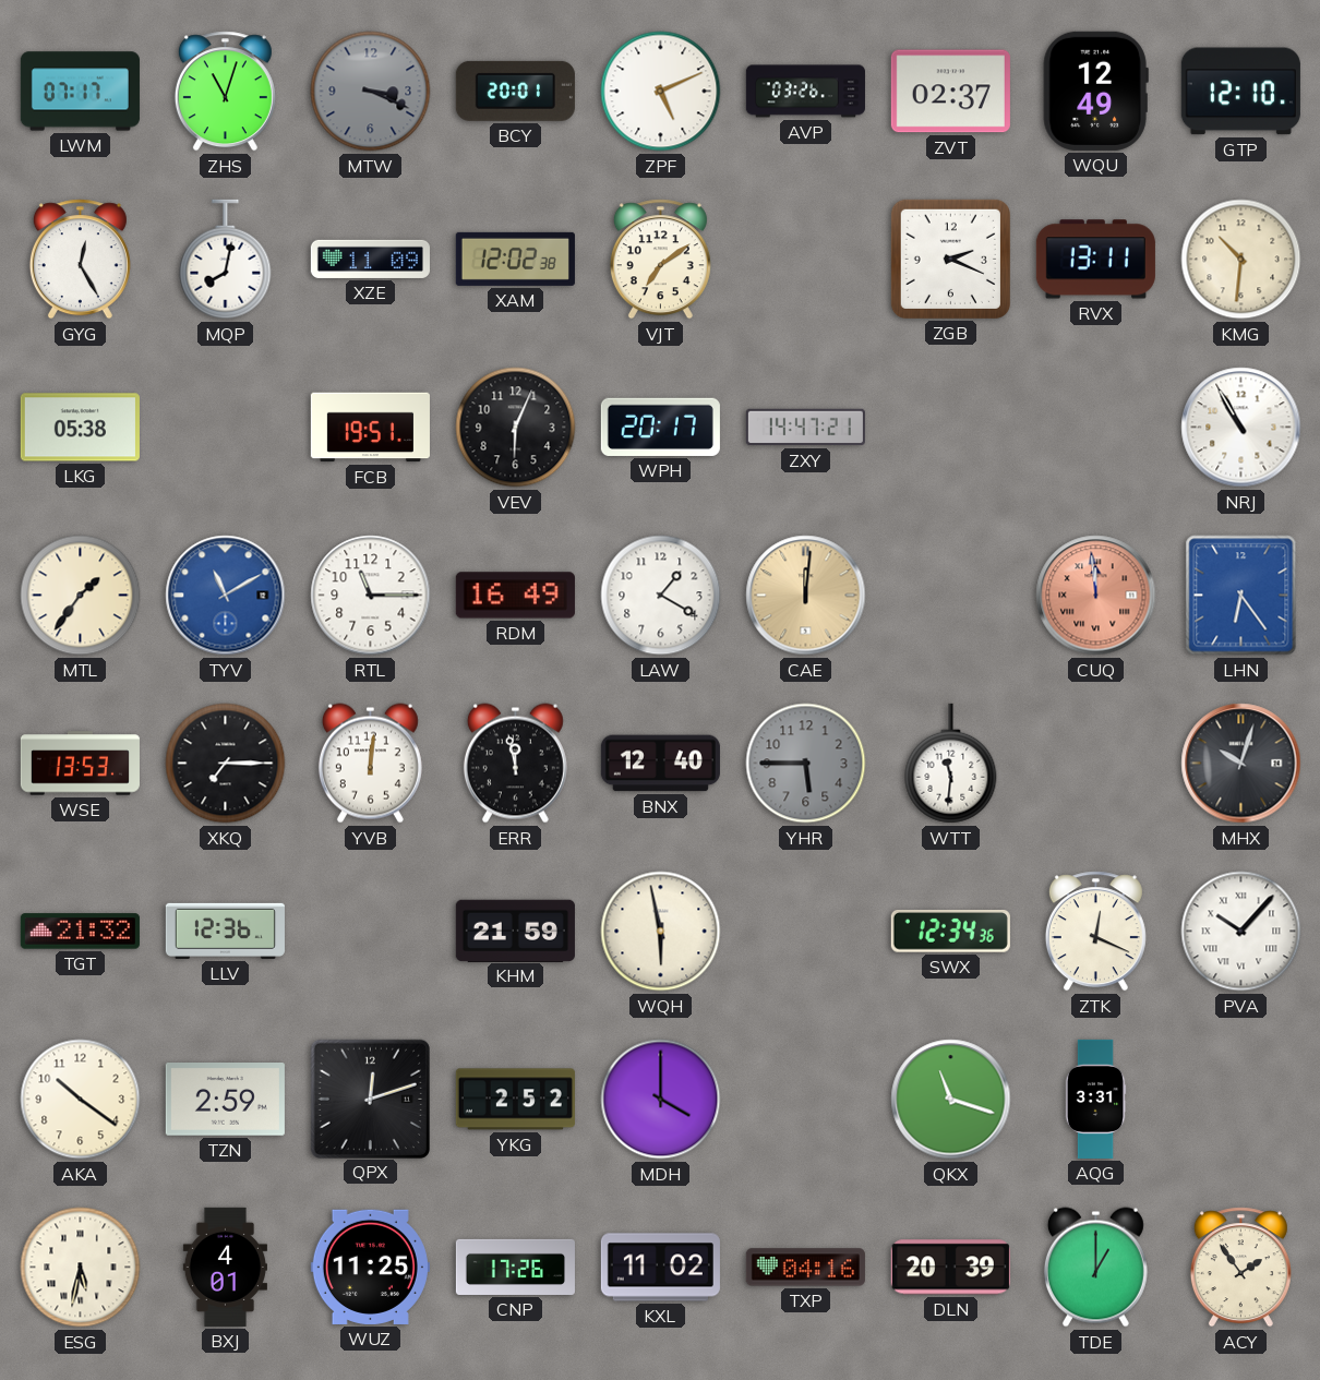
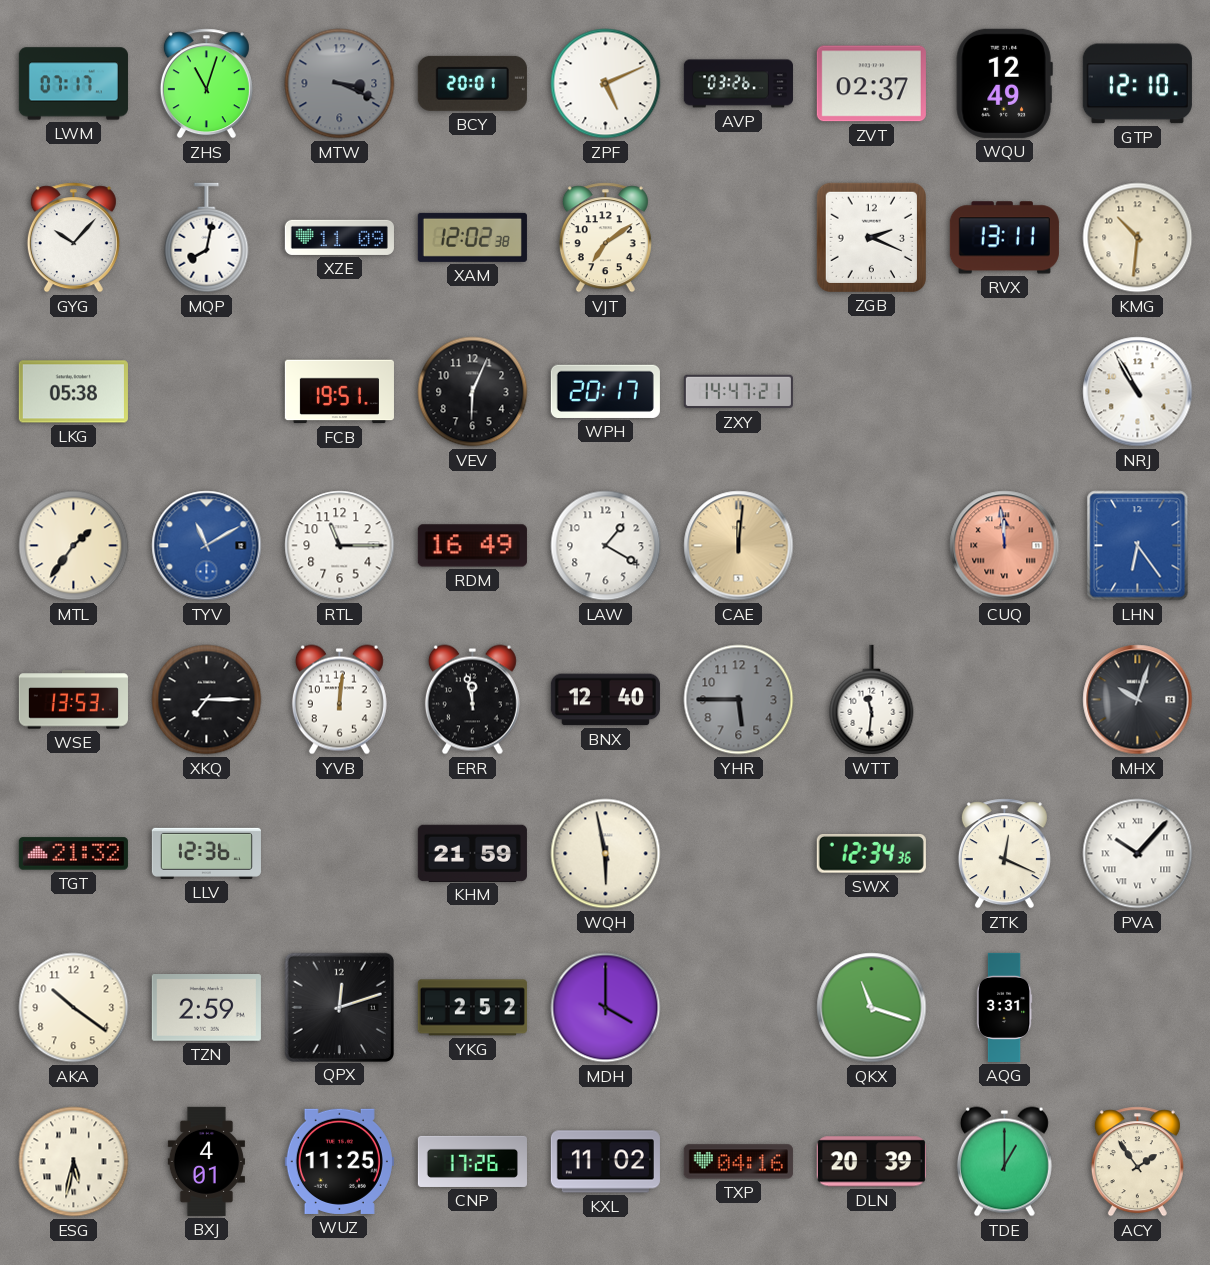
GYG: 12:25 -> 10:07
